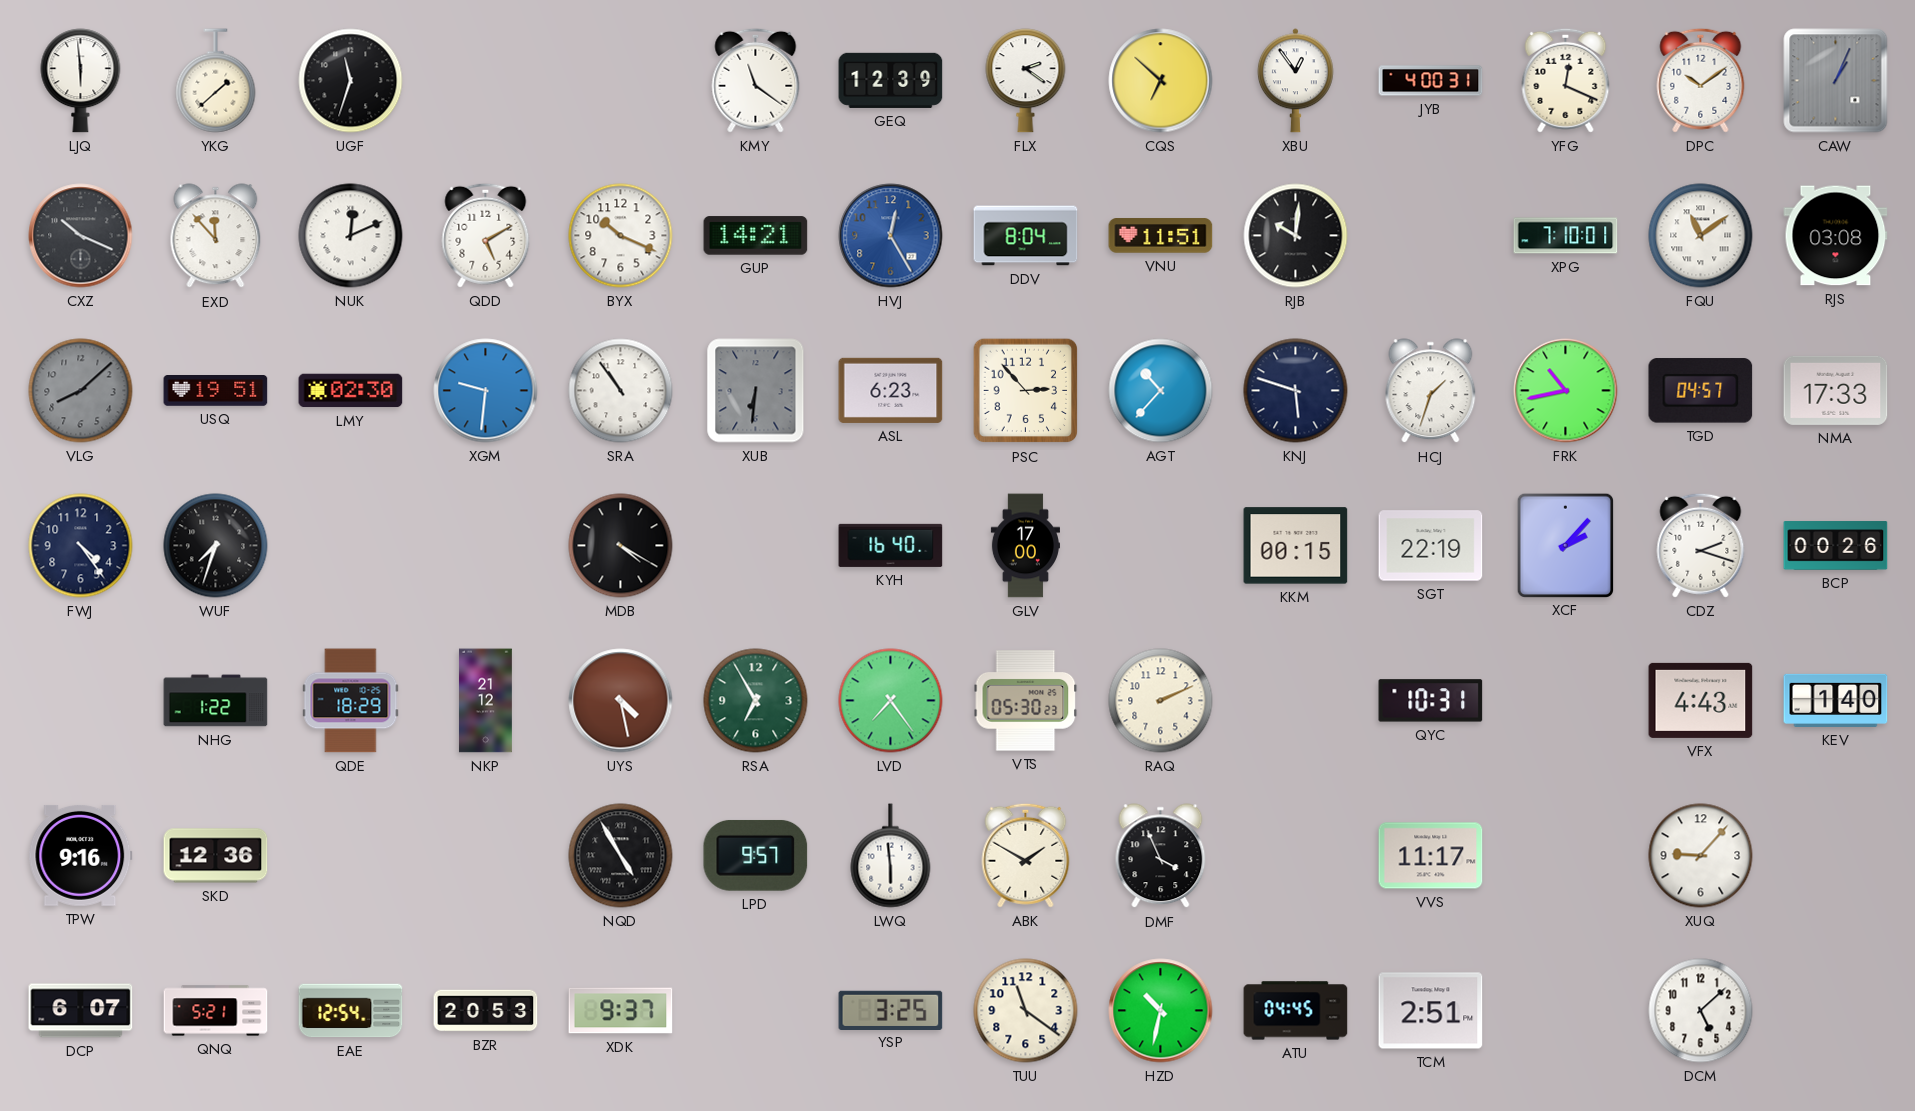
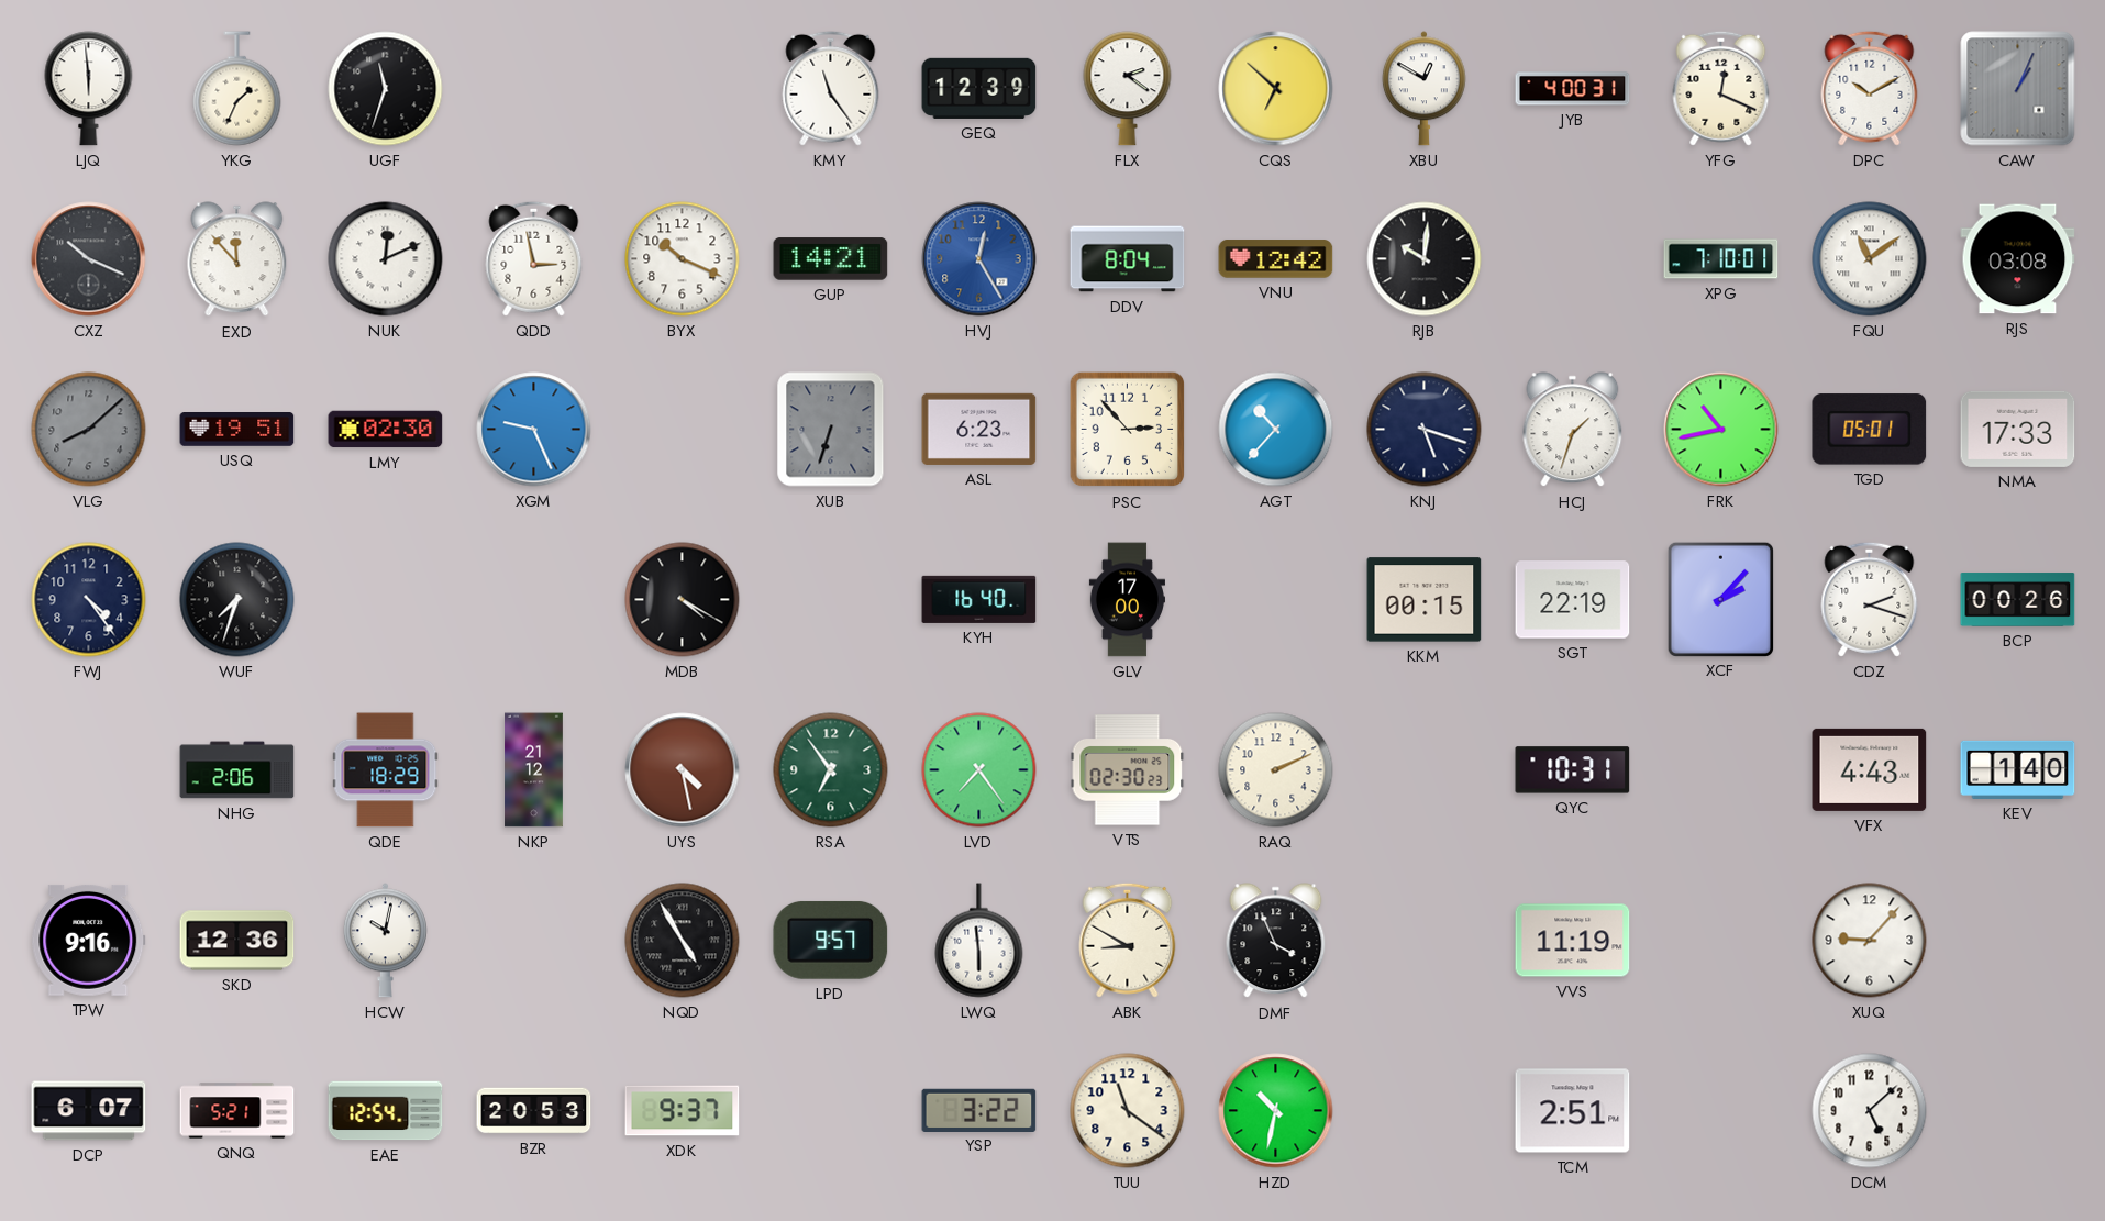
YKG: 1:38 -> 1:34
KMY: 11:21 -> 11:24
XBU: 12:54 -> 12:50
DPC: 10:09 -> 10:10
QDD: 5:10 -> 2:58
VNU: 11:51 -> 12:42
XGM: 9:31 -> 9:26
SRA: 10:54 -> none
XUB: 6:31 -> 6:33
KNJ: 5:48 -> 5:18
TGD: 04:57 -> 05:01
NHG: 1:22 -> 2:06
RSA: 6:55 -> 6:54
VTS: 05:30 -> 02:30
HCW: none -> 10:02
ABK: 1:50 -> 8:50
VVS: 11:17 -> 11:19
YSP: 3:25 -> 3:22
ATU: 04:45 -> none
